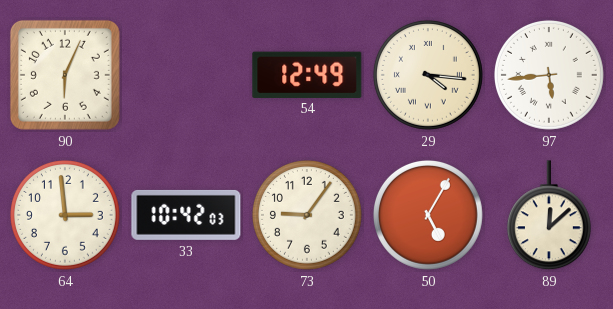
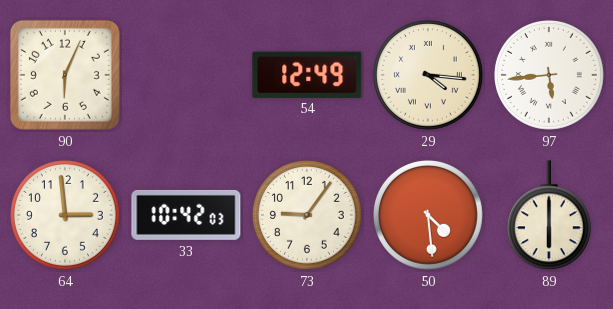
50: 5:05 -> 4:29
89: 12:08 -> 6:00
